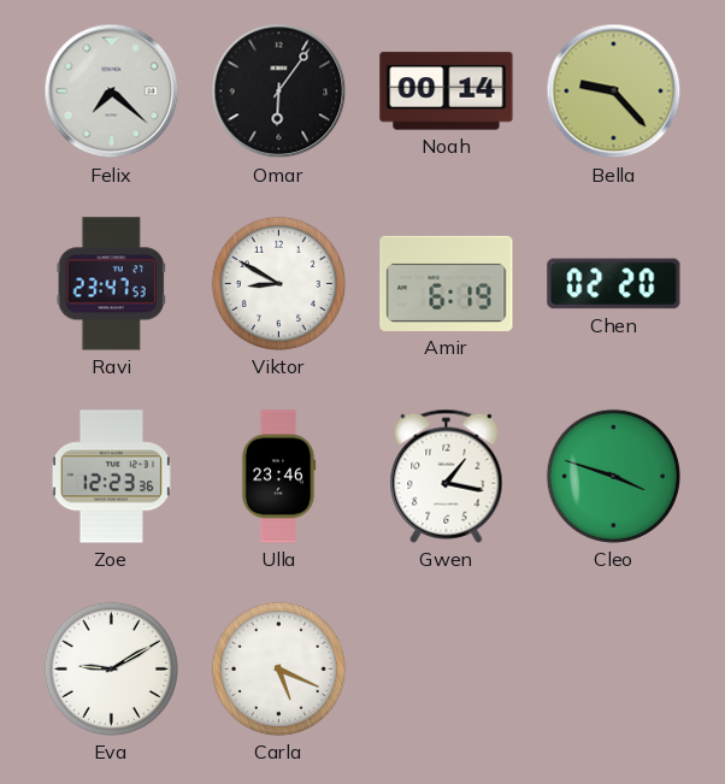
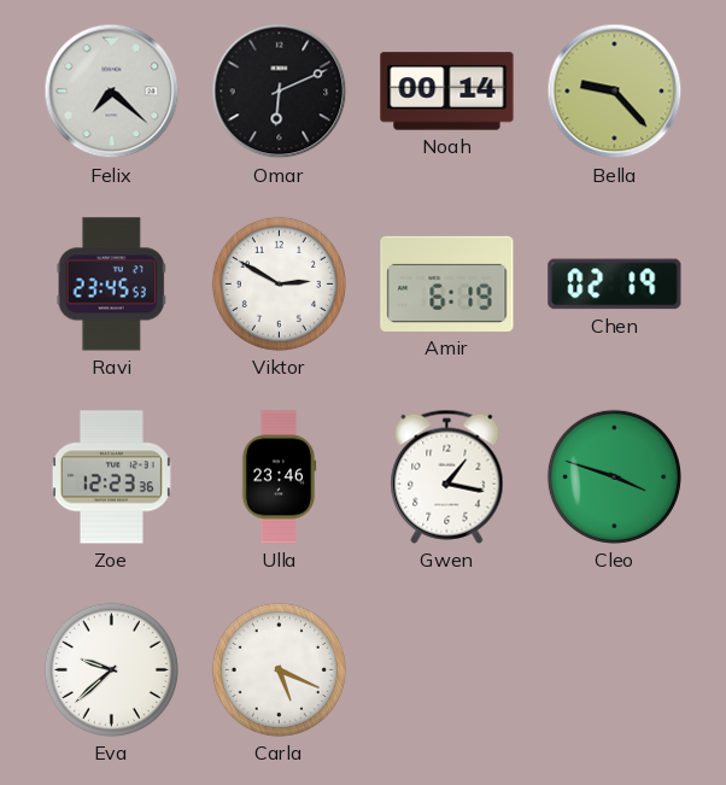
Omar: 6:06 -> 6:11
Ravi: 23:47 -> 23:45
Viktor: 8:50 -> 2:50
Chen: 02:20 -> 02:19
Eva: 9:10 -> 9:38
